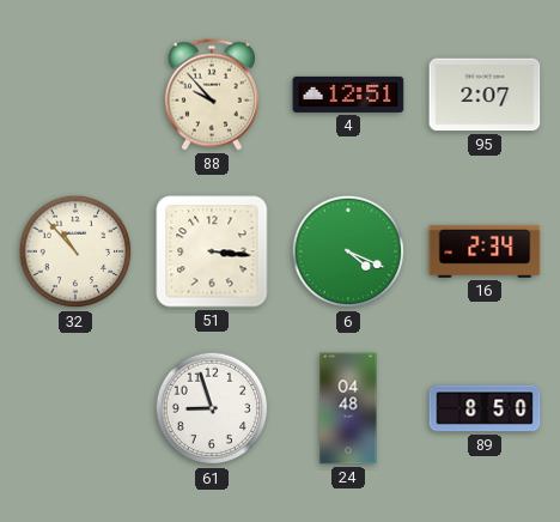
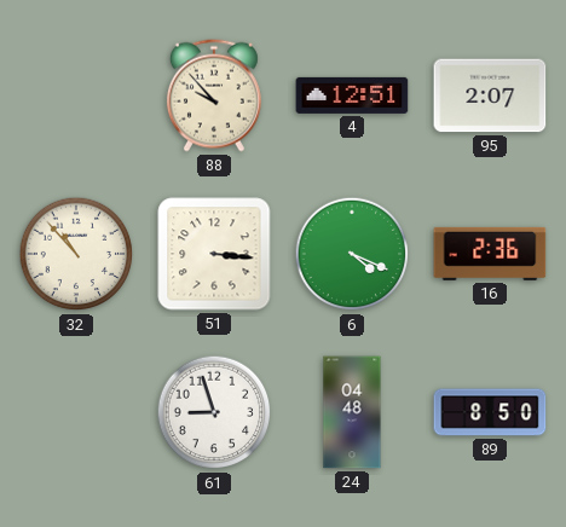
16: 2:34 -> 2:36
